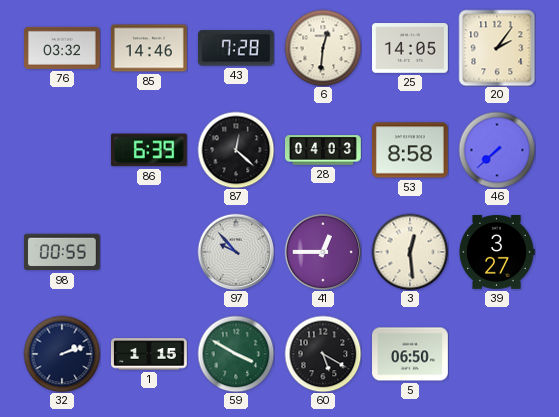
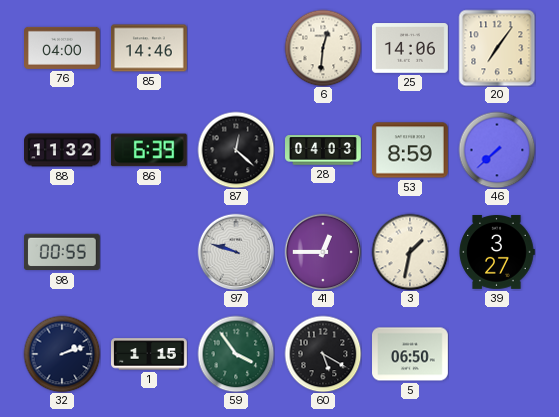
76: 03:32 -> 04:00
43: 7:28 -> none
25: 14:05 -> 14:06
20: 2:06 -> 7:06
88: none -> 11:32
53: 8:58 -> 8:59
97: 9:53 -> 9:48
3: 12:29 -> 1:32
59: 3:50 -> 3:54
